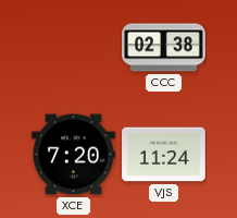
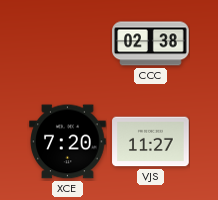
VJS: 11:24 -> 11:27
